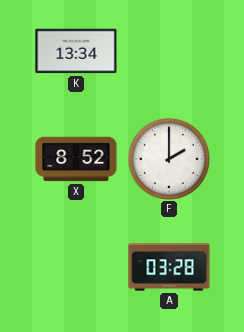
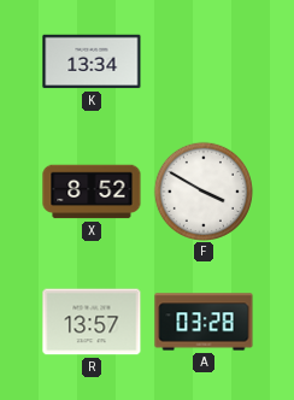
F: 2:00 -> 3:50
R: none -> 13:57
